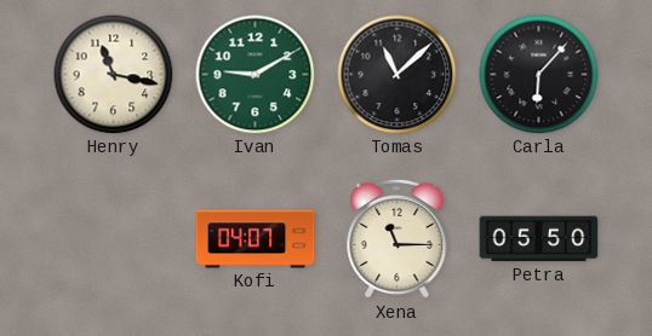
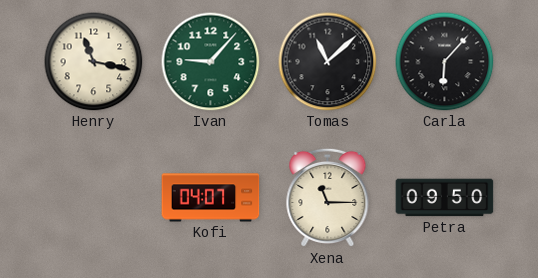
Ivan: 9:10 -> 9:07
Petra: 05:50 -> 09:50
